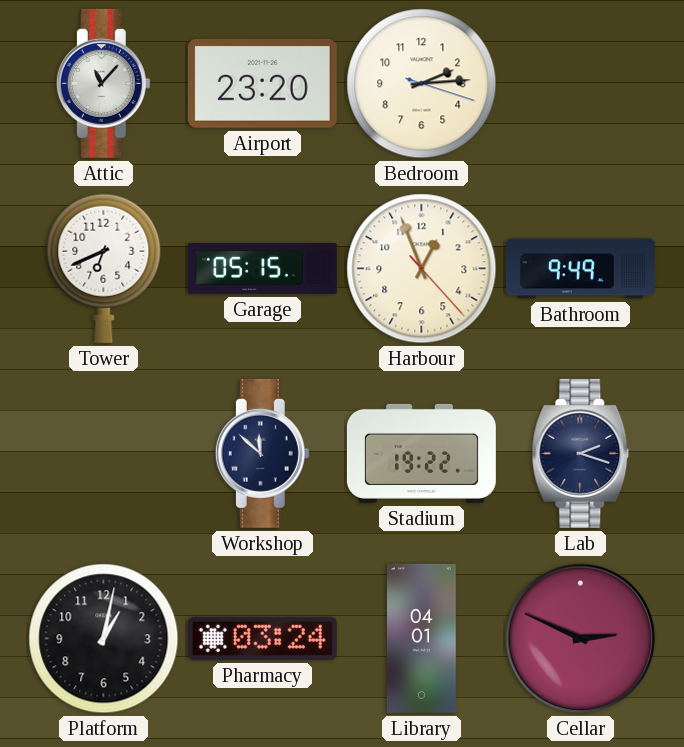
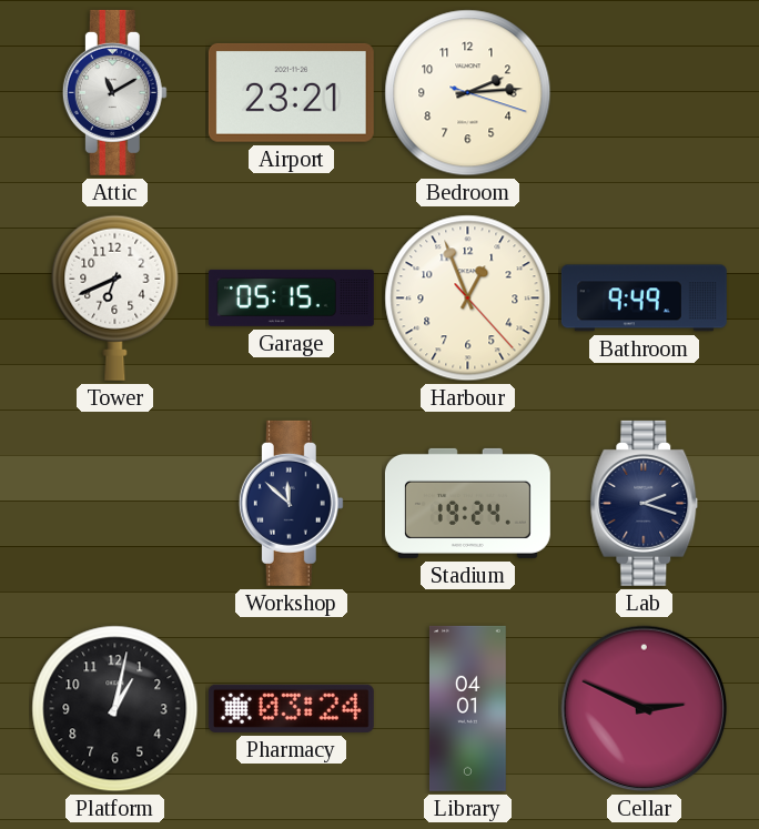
Attic: 11:07 -> 11:10
Airport: 23:20 -> 23:21
Stadium: 19:22 -> 19:24
